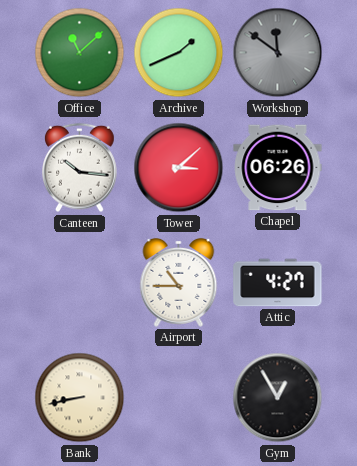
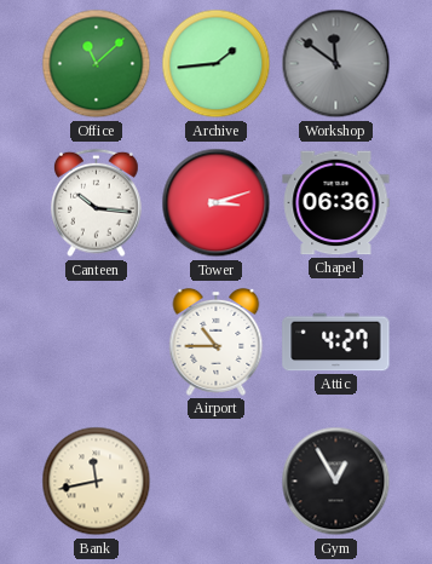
Archive: 1:41 -> 1:44
Tower: 3:08 -> 3:12
Chapel: 06:26 -> 06:36
Bank: 8:43 -> 11:43
